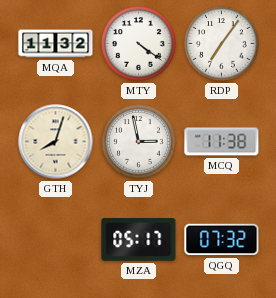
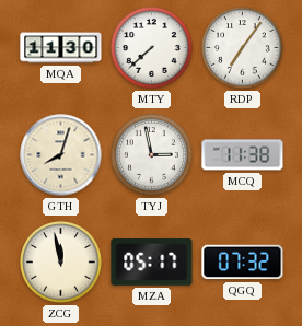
MQA: 11:32 -> 11:30
MTY: 4:21 -> 7:38
ZCG: none -> 11:58
